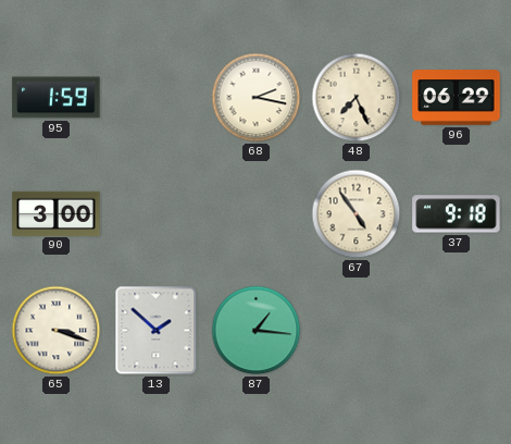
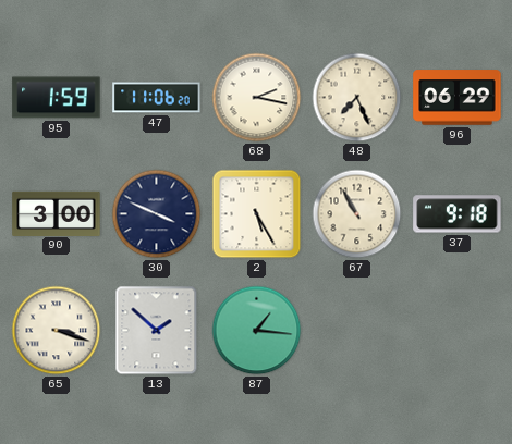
47: none -> 11:06
30: none -> 3:49
2: none -> 5:25
67: 4:54 -> 10:55
